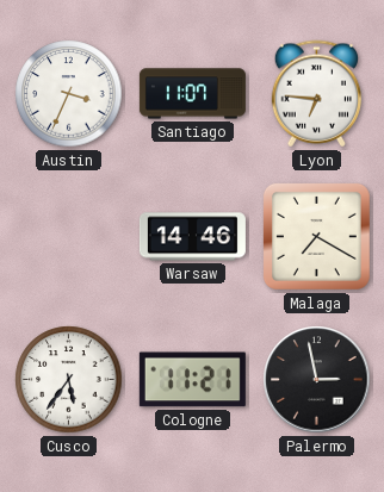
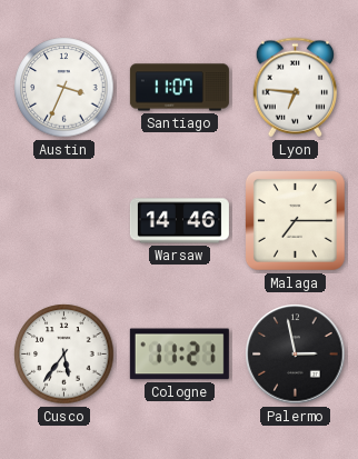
Malaga: 7:20 -> 7:15
